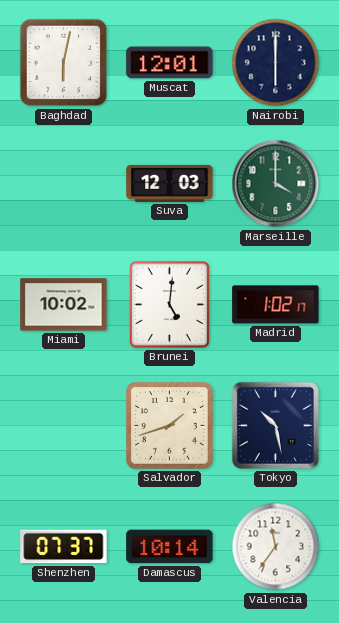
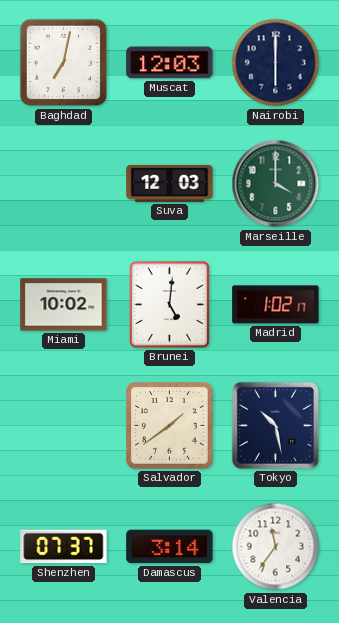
Baghdad: 6:02 -> 7:02
Muscat: 12:01 -> 12:03
Salvador: 1:42 -> 1:39
Damascus: 10:14 -> 3:14
